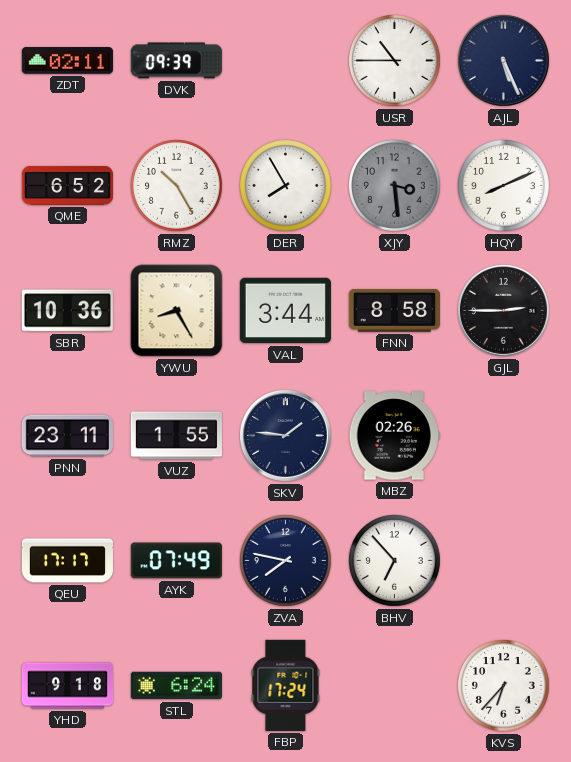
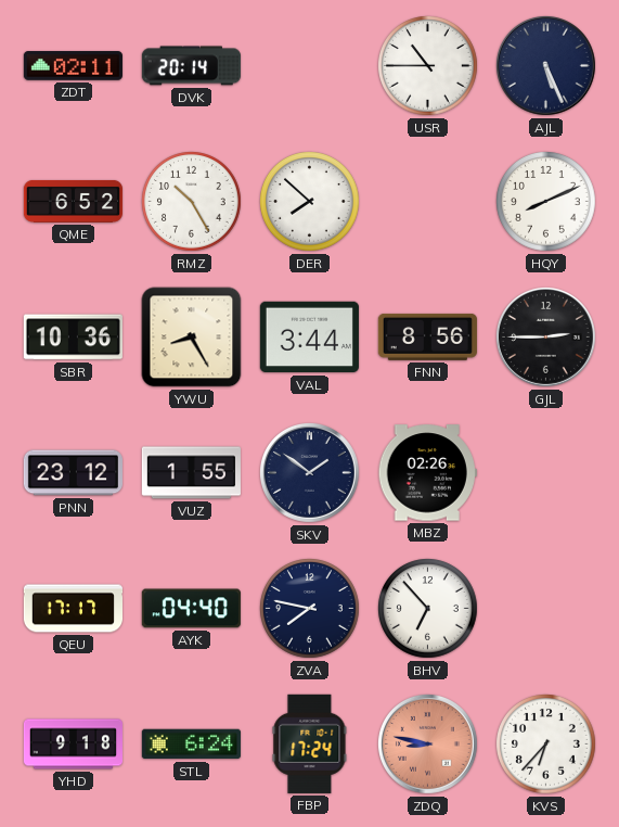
DVK: 09:39 -> 20:14
DER: 7:55 -> 7:52
XJY: 3:29 -> none
FNN: 8:58 -> 8:56
PNN: 23:11 -> 23:12
SKV: 1:46 -> 1:51
AYK: 07:49 -> 04:40
ZDQ: none -> 8:47
